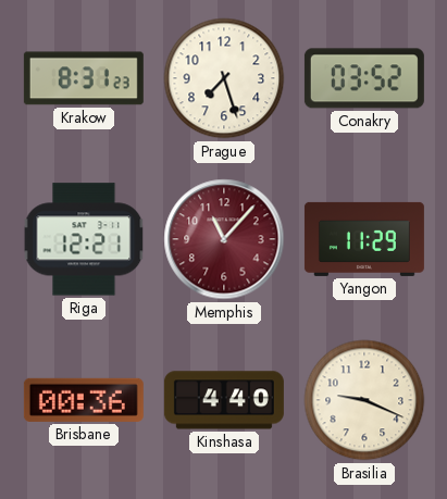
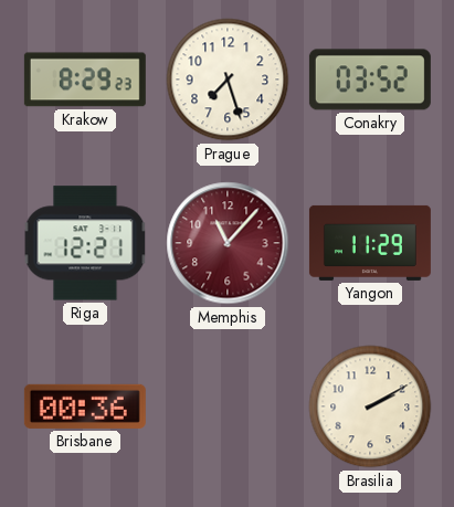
Krakow: 8:31 -> 8:29
Kinshasa: 4:40 -> none
Brasilia: 9:19 -> 2:10
